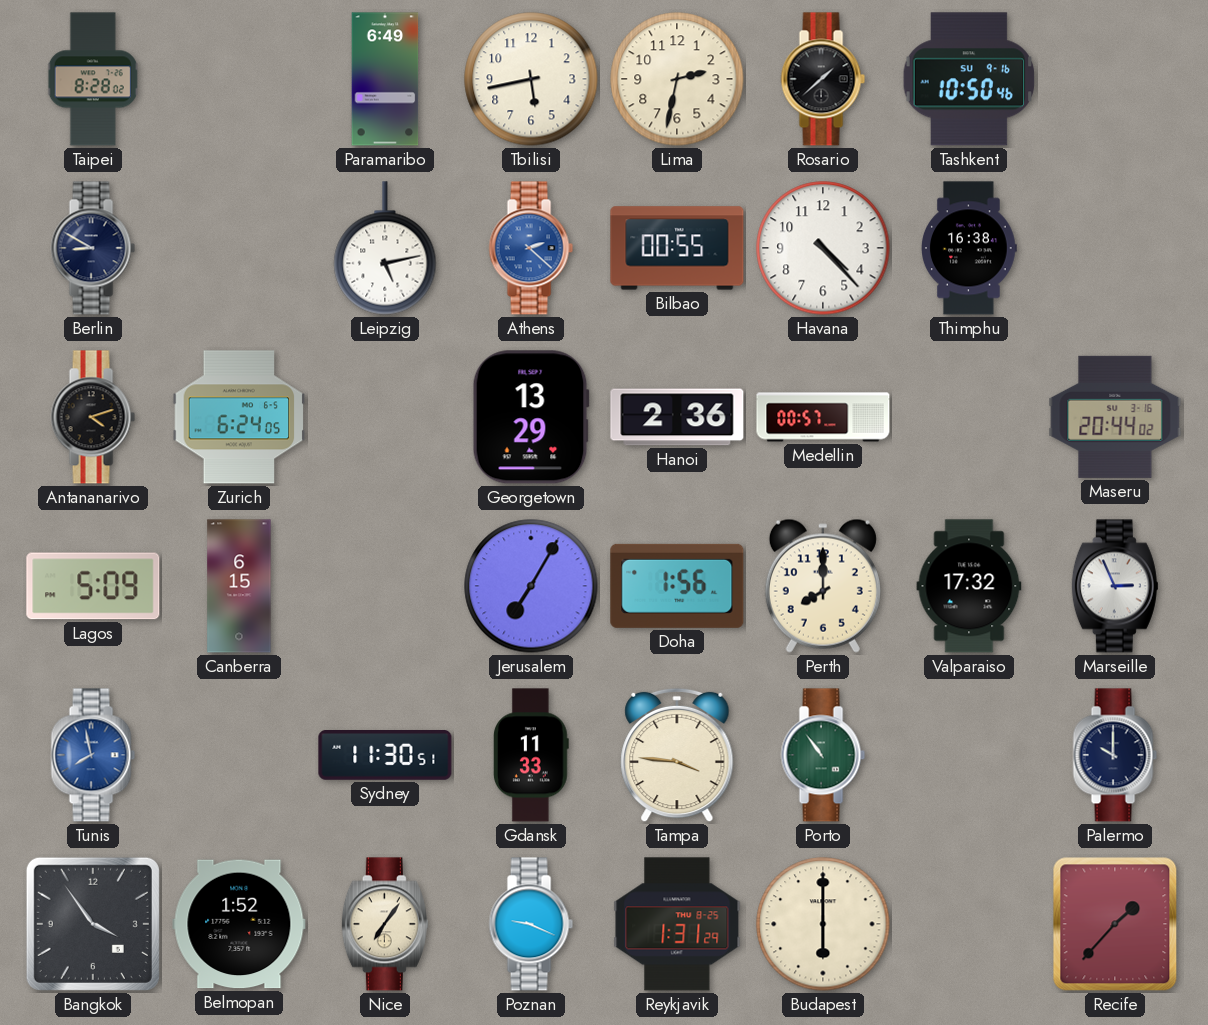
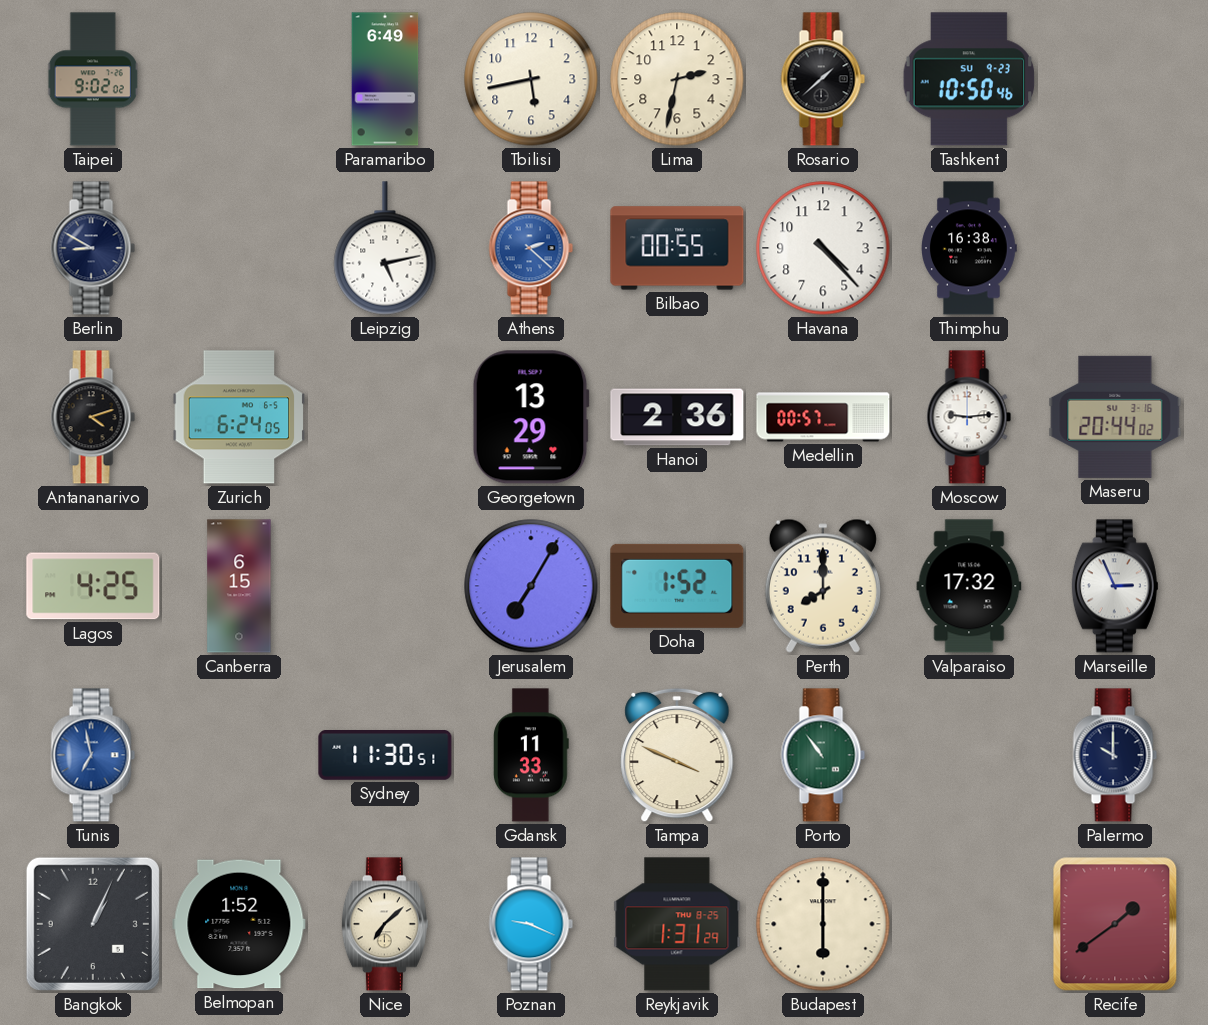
Taipei: 8:28 -> 9:02
Tashkent date: SU 9-16 -> SU 9-23
Moscow: none -> 9:14
Lagos: 5:09 -> 4:25
Doha: 1:56 -> 1:52
Tunis: 7:58 -> 6:58
Tampa: 3:46 -> 3:49
Bangkok: 3:54 -> 1:04
Nice: 7:06 -> 7:08
Recife: 1:37 -> 1:39
